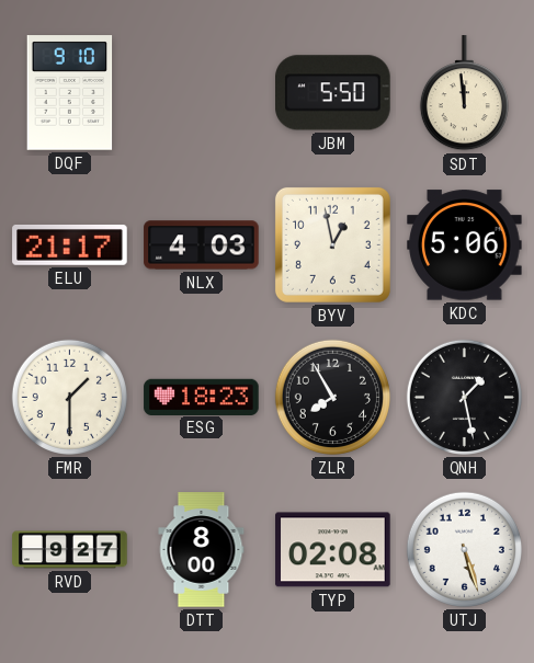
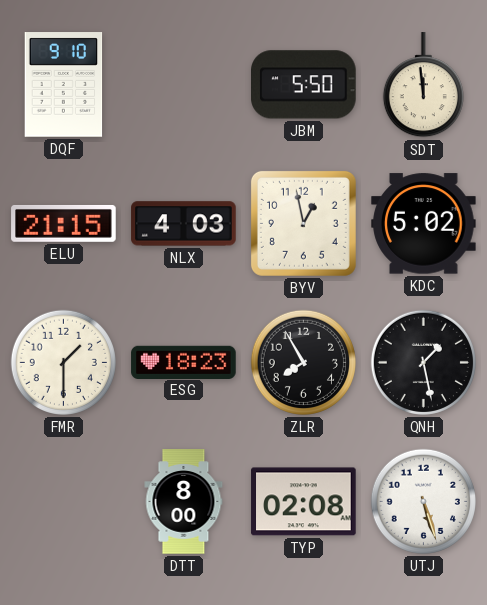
ELU: 21:17 -> 21:15
KDC: 5:06 -> 5:02
RVD: 9:27 -> none
